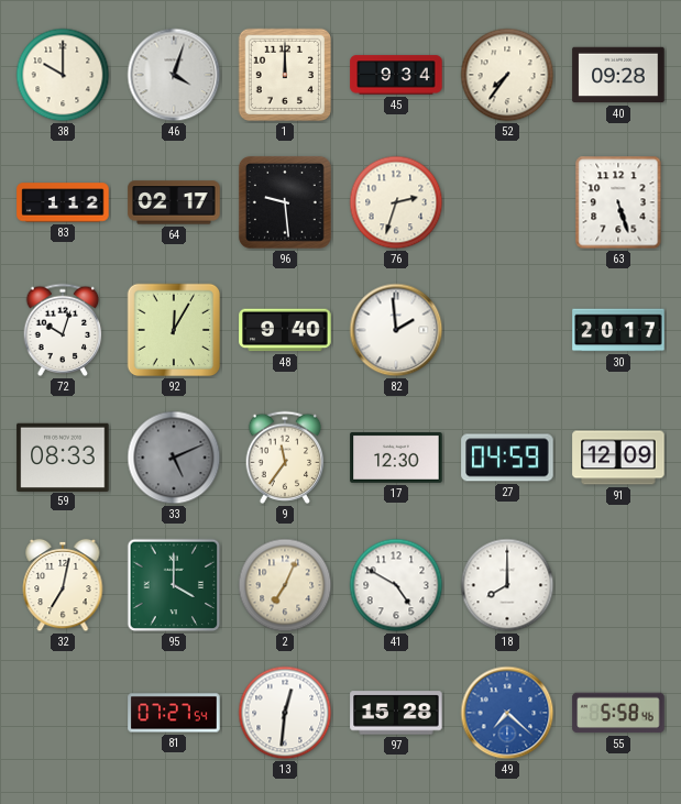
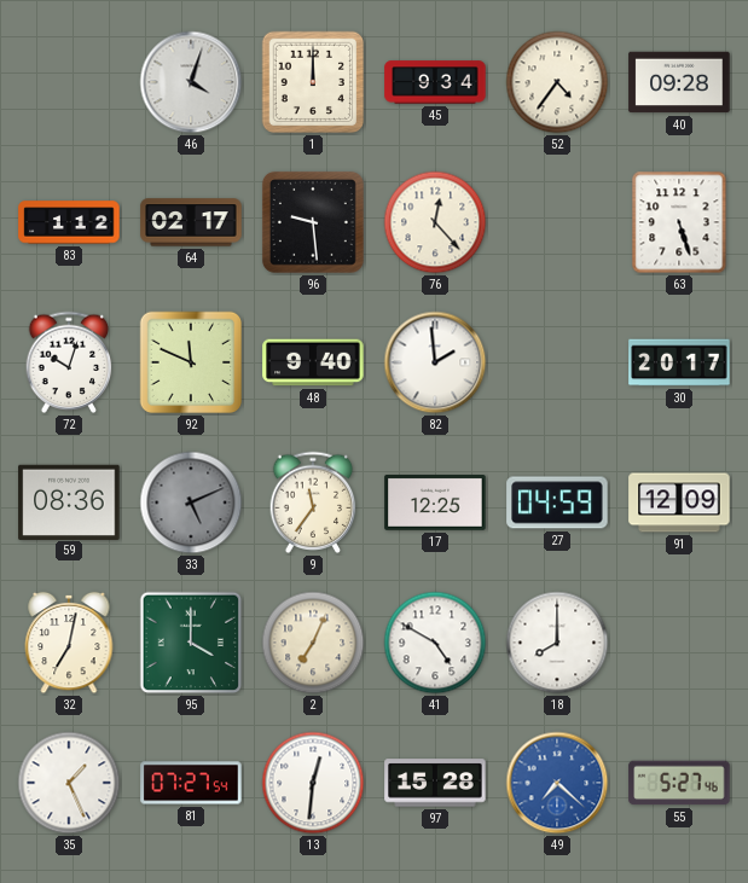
38: 10:00 -> none
52: 7:36 -> 4:36
76: 2:33 -> 12:23
92: 12:05 -> 11:49
59: 08:33 -> 08:36
17: 12:30 -> 12:25
35: none -> 1:26
55: 5:58 -> 5:27
